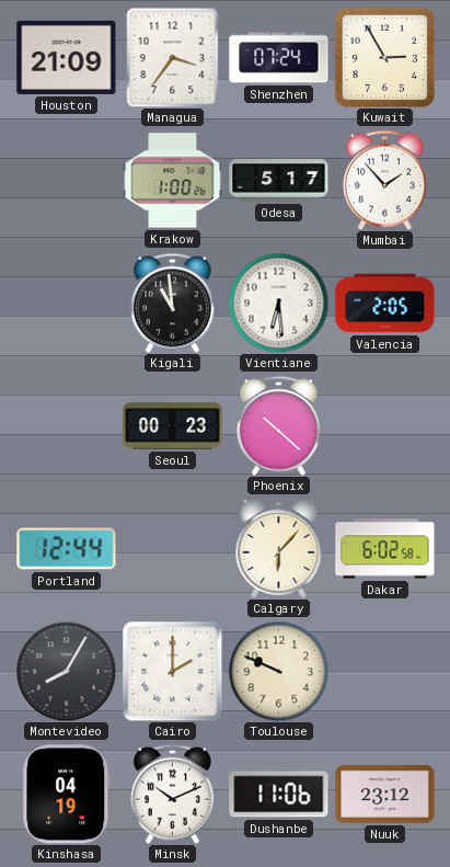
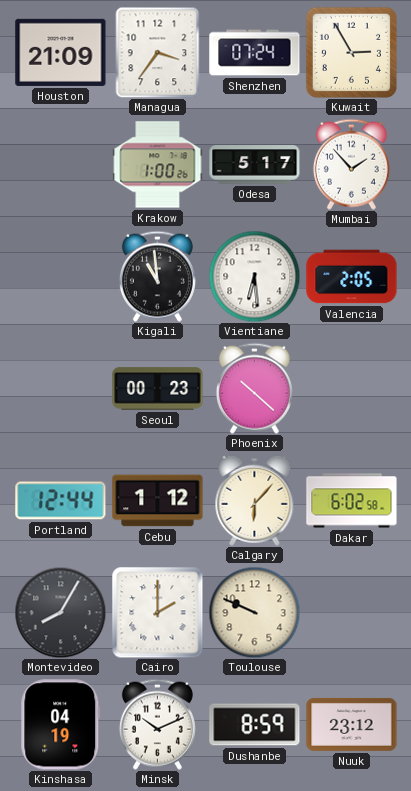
Cebu: none -> 1:12
Dushanbe: 11:06 -> 8:59
